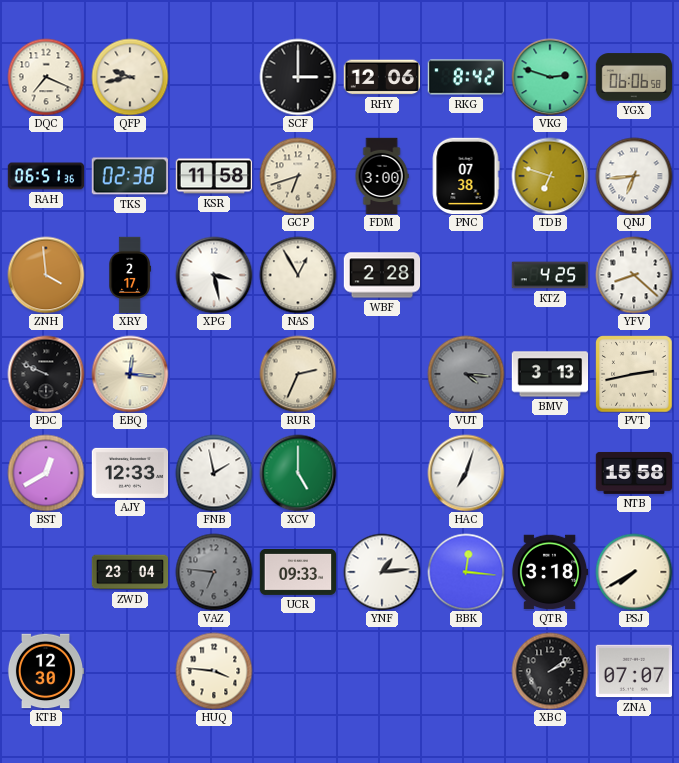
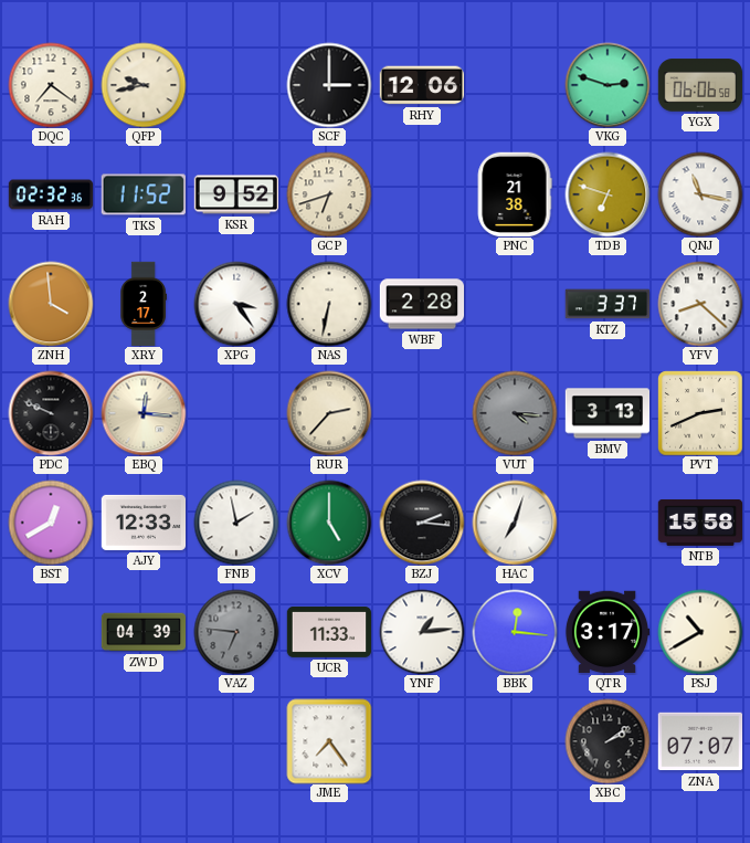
DQC: 7:19 -> 7:21
RKG: 8:42 -> none
RAH: 06:51 -> 02:32
TKS: 02:38 -> 11:52
KSR: 11:58 -> 9:52
FDM: 3:00 -> none
PNC: 07:38 -> 21:38
QNJ: 6:44 -> 11:17
XPG: 3:28 -> 3:24
NAS: 12:55 -> 6:32
KTZ: 4:25 -> 3:37
RUR: 2:34 -> 2:37
PVT: 2:43 -> 2:41
BZJ: none -> 2:16
ZWD: 23:04 -> 04:39
UCR: 09:33 -> 11:33
QTR: 3:18 -> 3:17
PSJ: 7:40 -> 10:40
KTB: 12:30 -> none
HUQ: 3:46 -> none
JME: none -> 7:24
